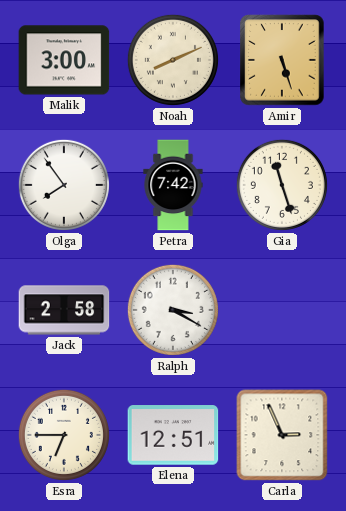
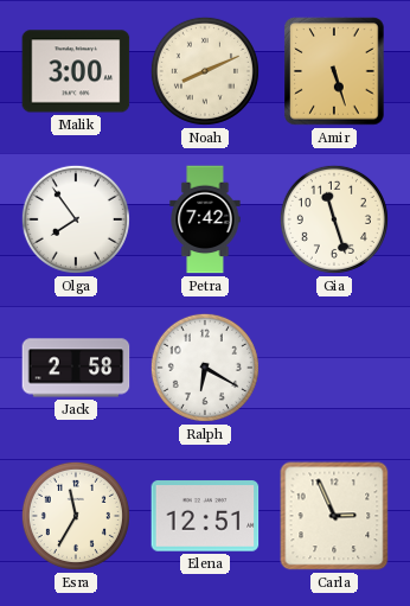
Ralph: 3:20 -> 6:20
Esra: 6:45 -> 11:35
